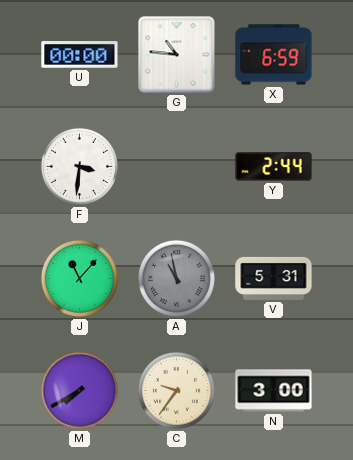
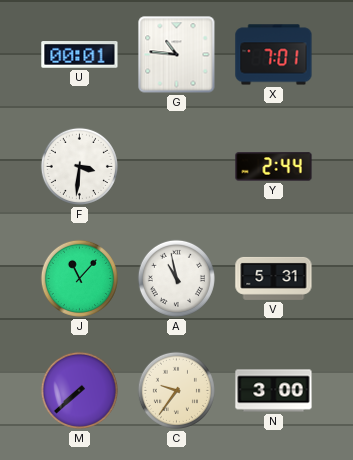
U: 00:00 -> 00:01
X: 6:59 -> 7:01
A dial: grey -> white
M: 7:40 -> 7:38
